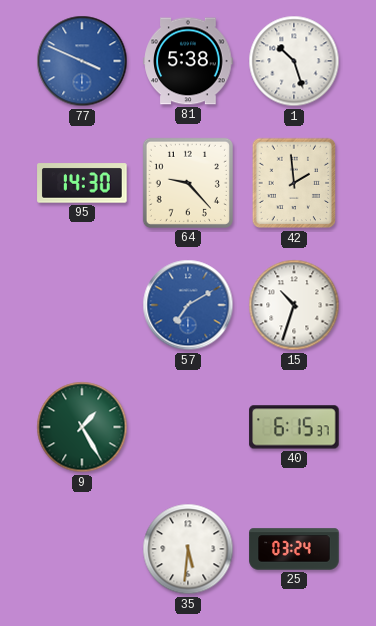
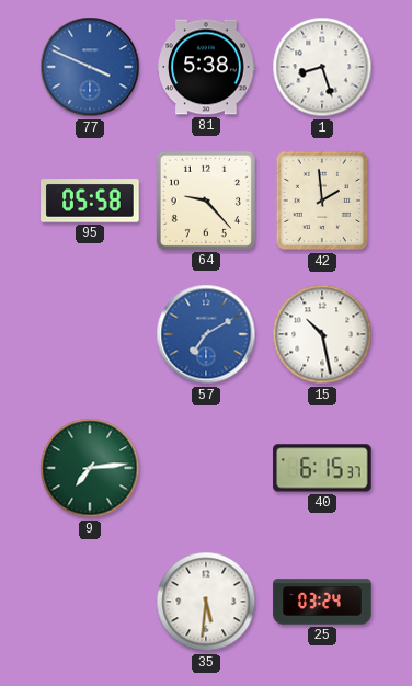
1: 10:27 -> 8:27
95: 14:30 -> 05:58
15: 10:33 -> 10:28
9: 1:25 -> 7:14
